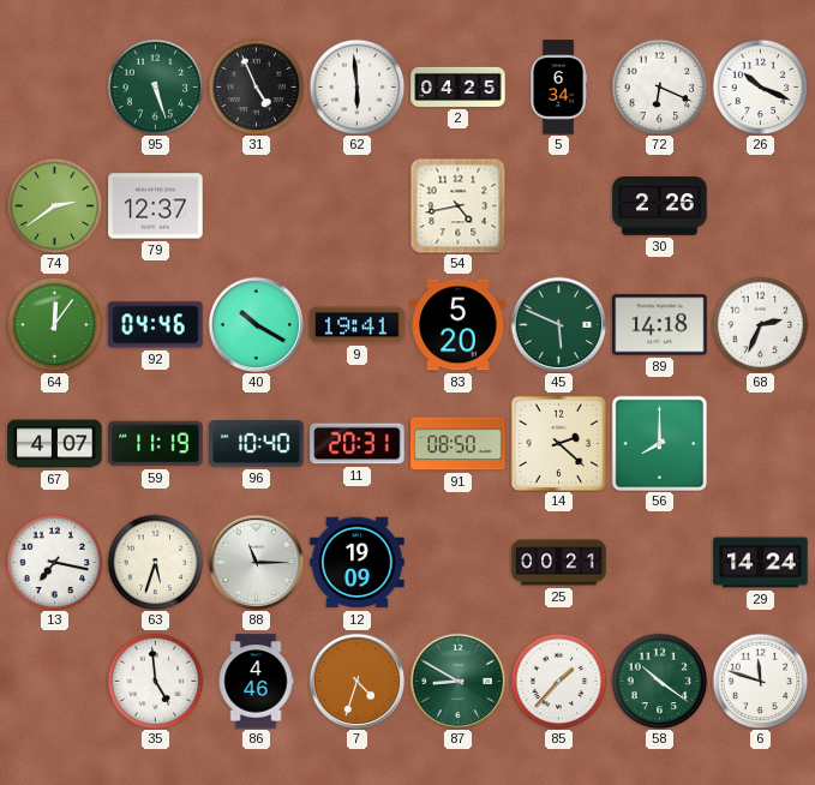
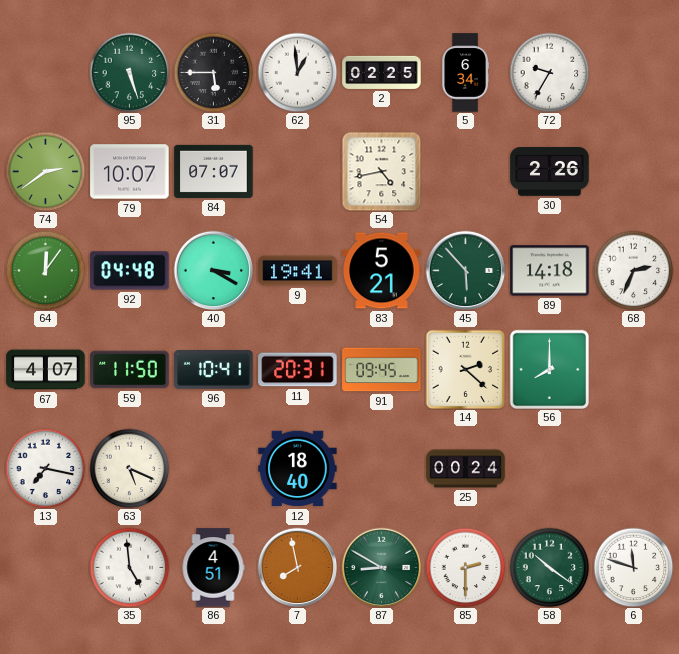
31: 4:56 -> 5:45
62: 5:59 -> 12:59
2: 04:25 -> 02:25
72: 6:19 -> 9:35
26: 10:19 -> none
79: 12:37 -> 10:07
84: none -> 07:07
92: 04:46 -> 04:48
40: 10:20 -> 3:20
83: 5:20 -> 5:21
45: 5:49 -> 5:53
59: 11:19 -> 11:50
96: 10:40 -> 10:41
91: 08:50 -> 09:45
63: 5:33 -> 5:19
88: 11:15 -> none
12: 19:09 -> 18:40
25: 00:21 -> 00:24
29: 14:24 -> none
86: 4:46 -> 4:51
7: 4:33 -> 7:58
85: 1:37 -> 2:30
